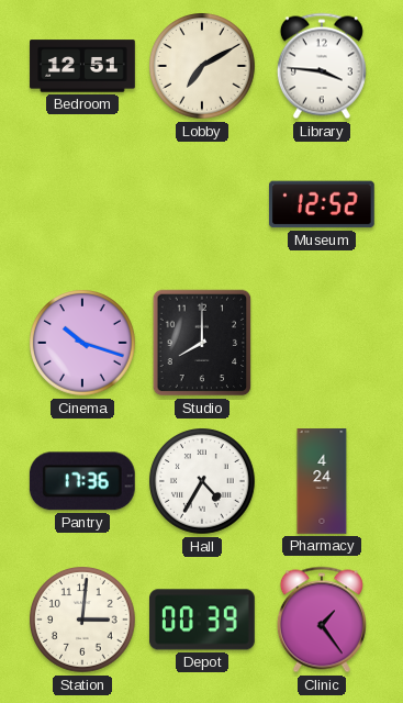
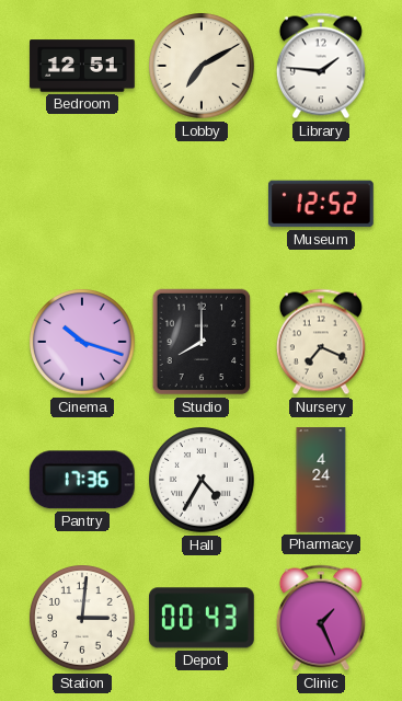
Library: 3:46 -> 1:46
Nursery: none -> 7:19
Depot: 00:39 -> 00:43
Clinic: 1:24 -> 1:26
